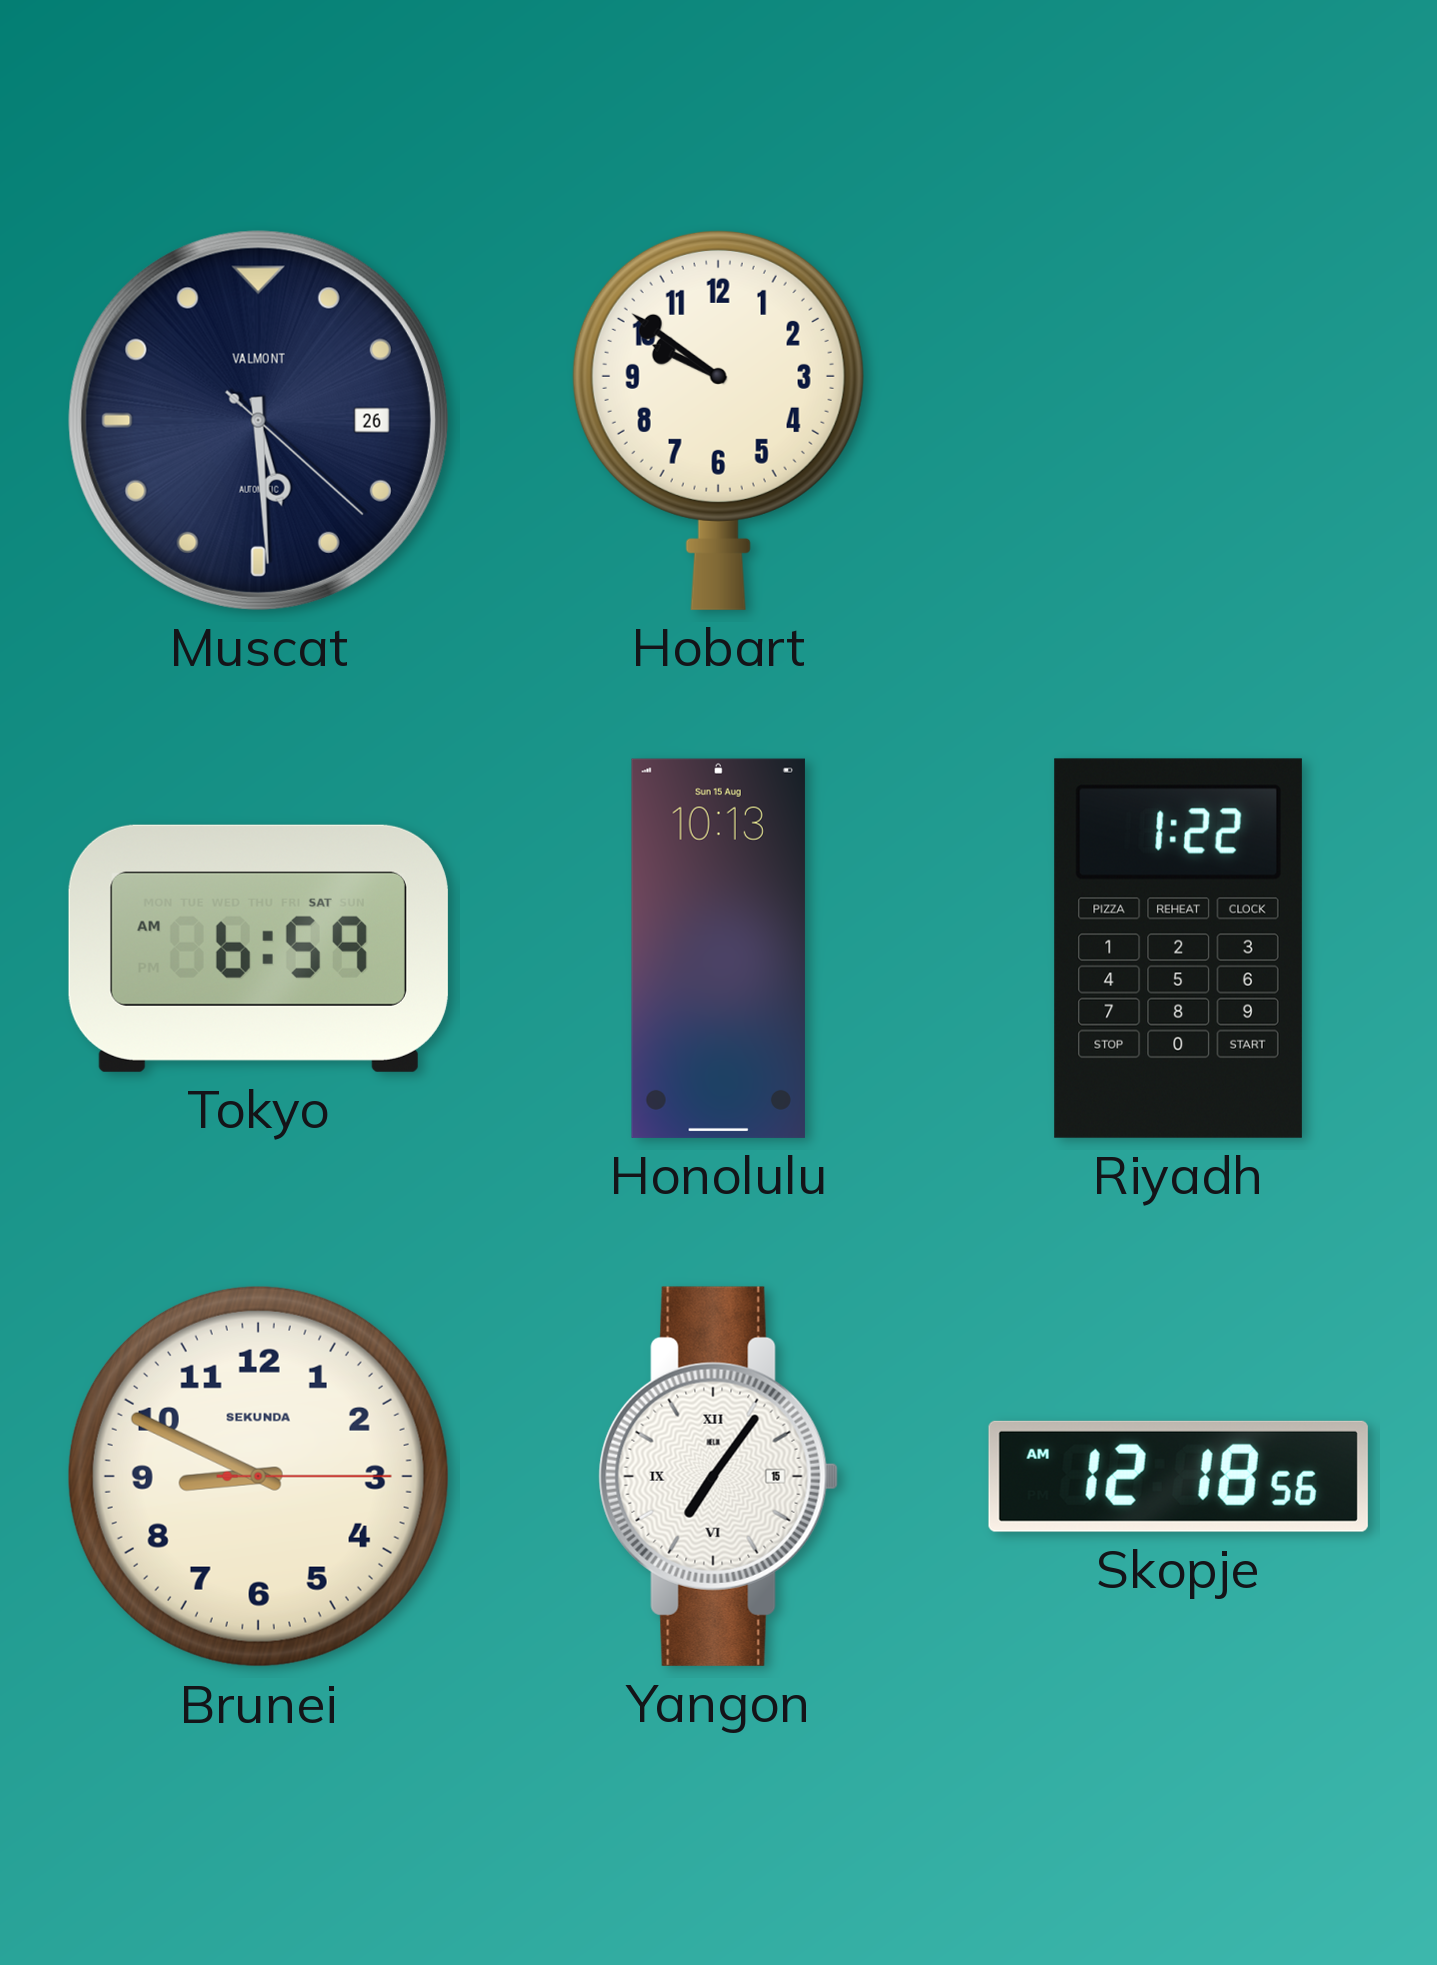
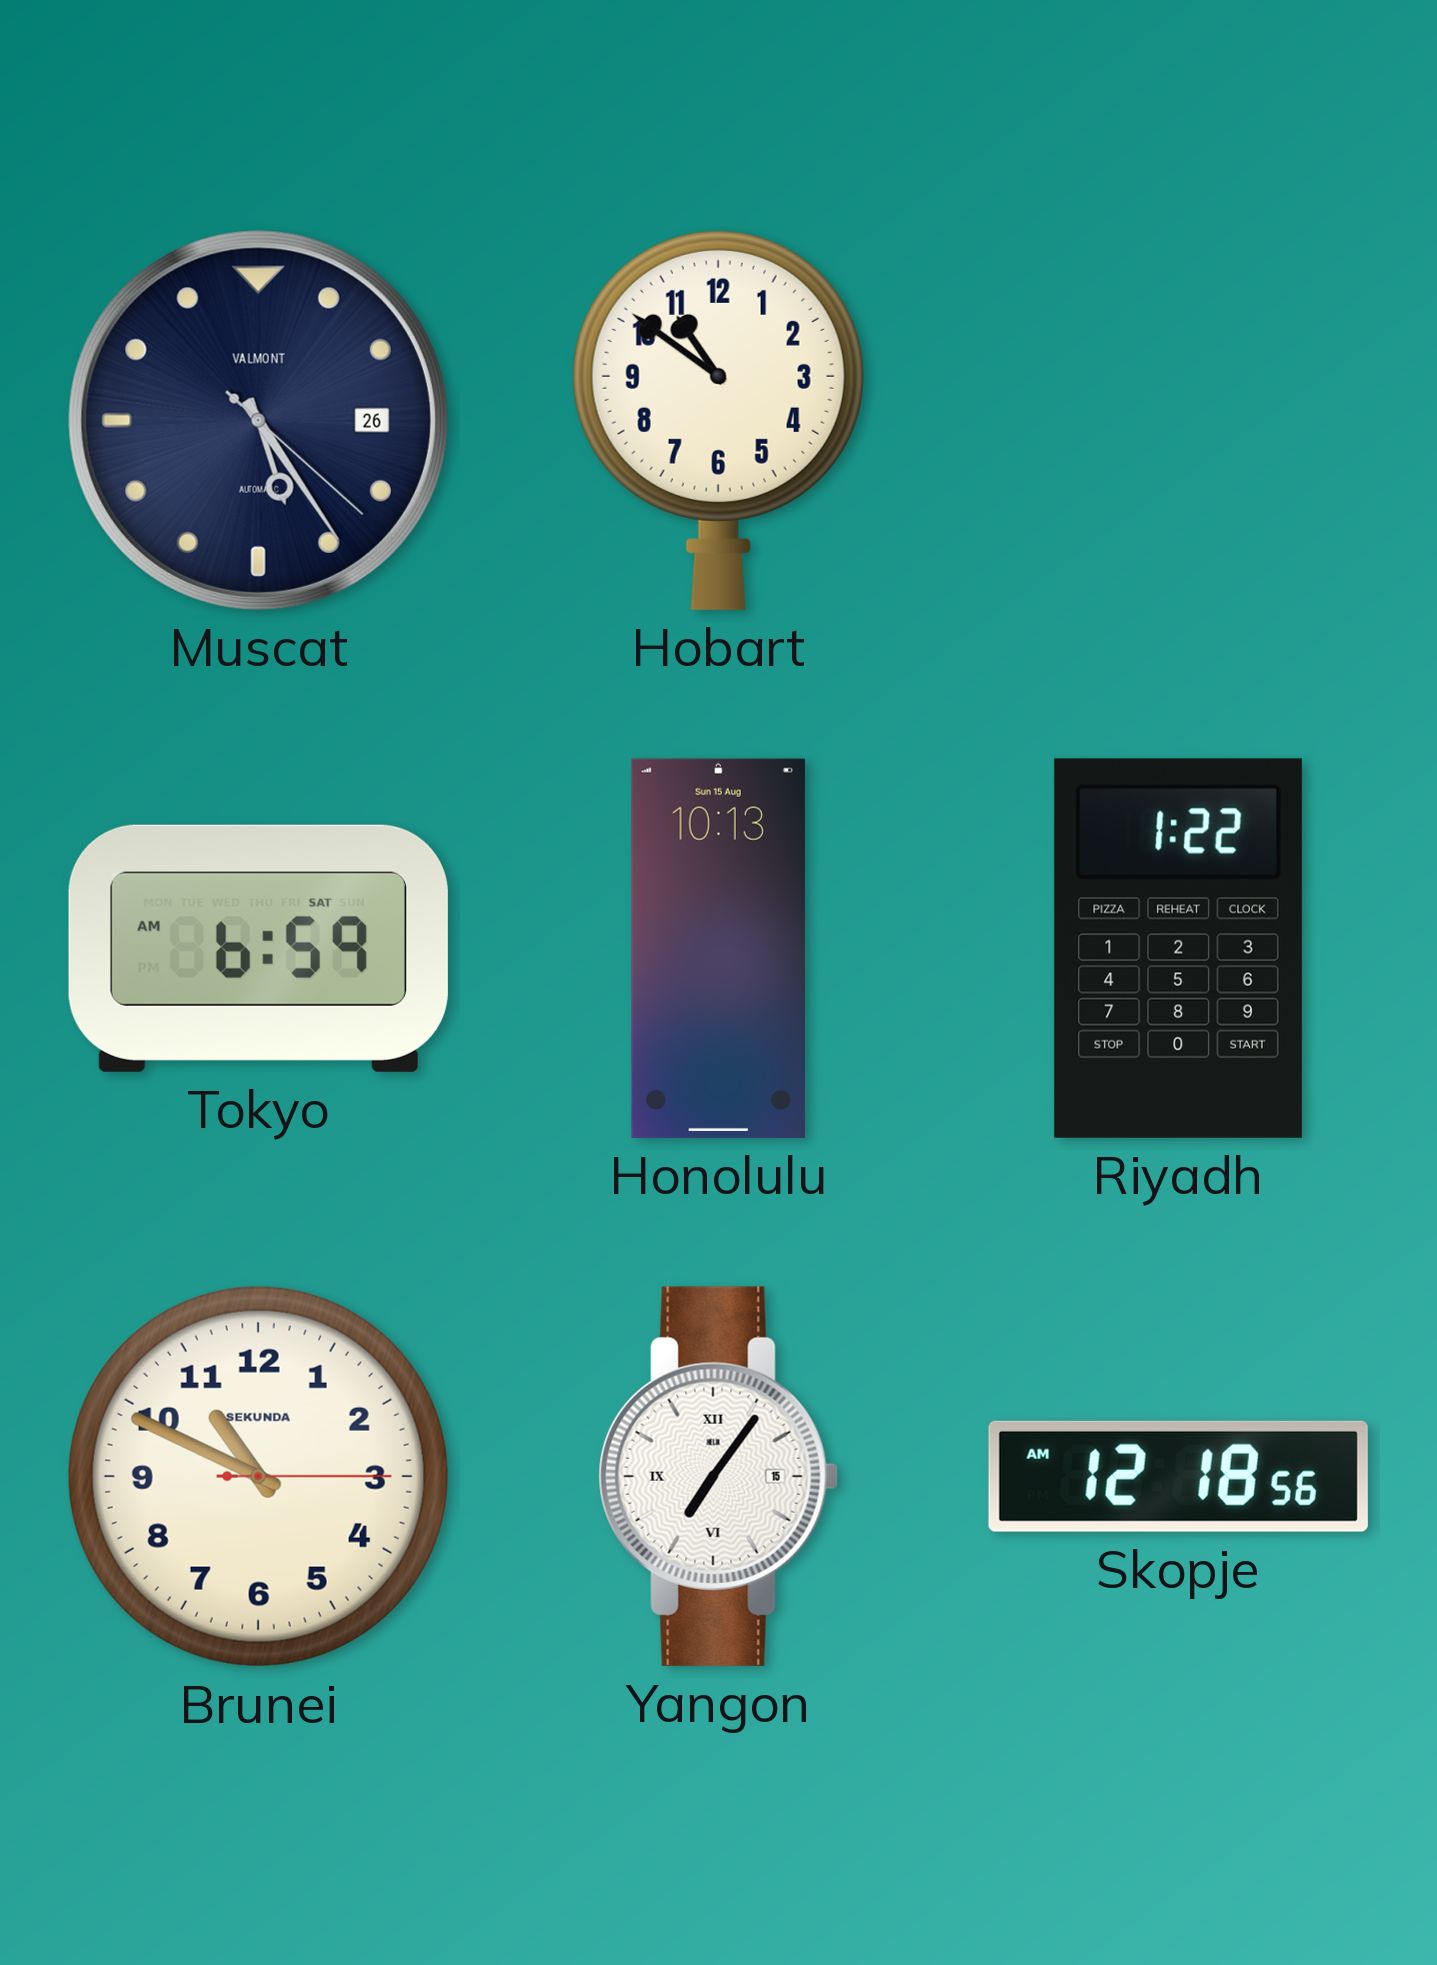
Muscat: 5:29 -> 5:24
Hobart: 9:51 -> 10:51
Brunei: 8:49 -> 10:49
